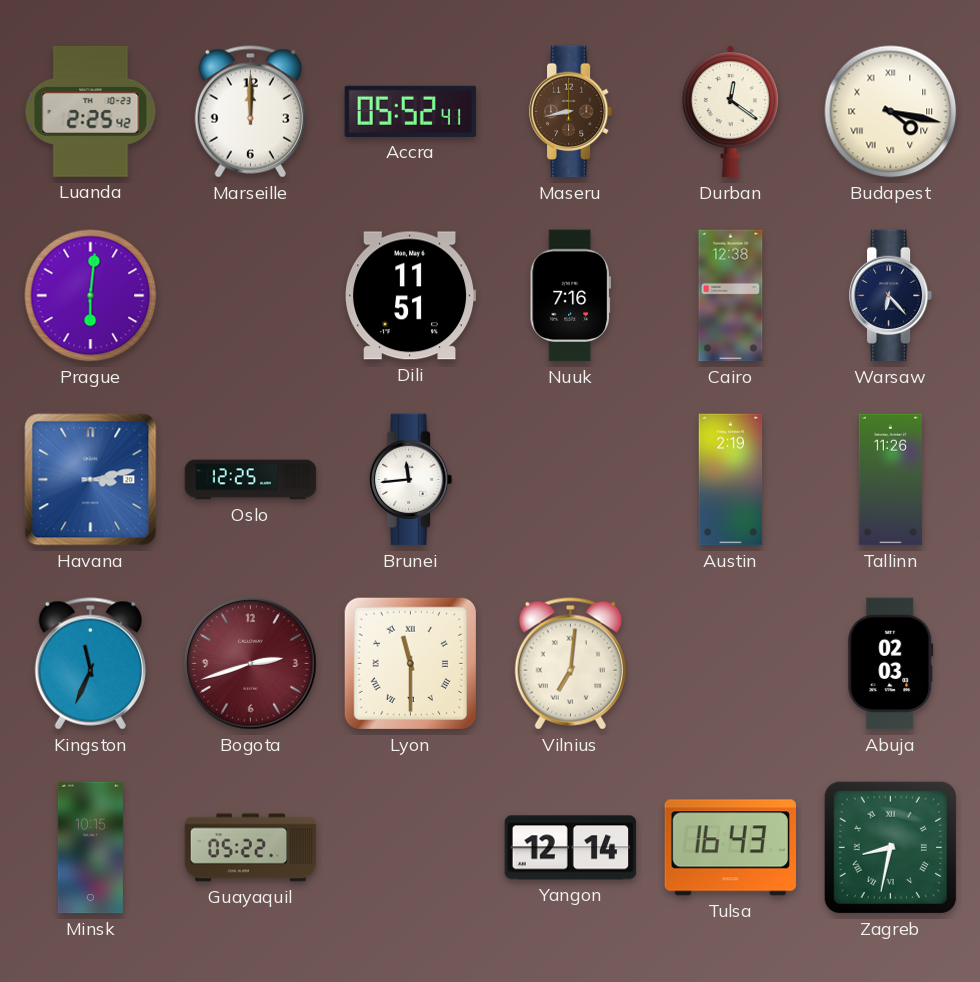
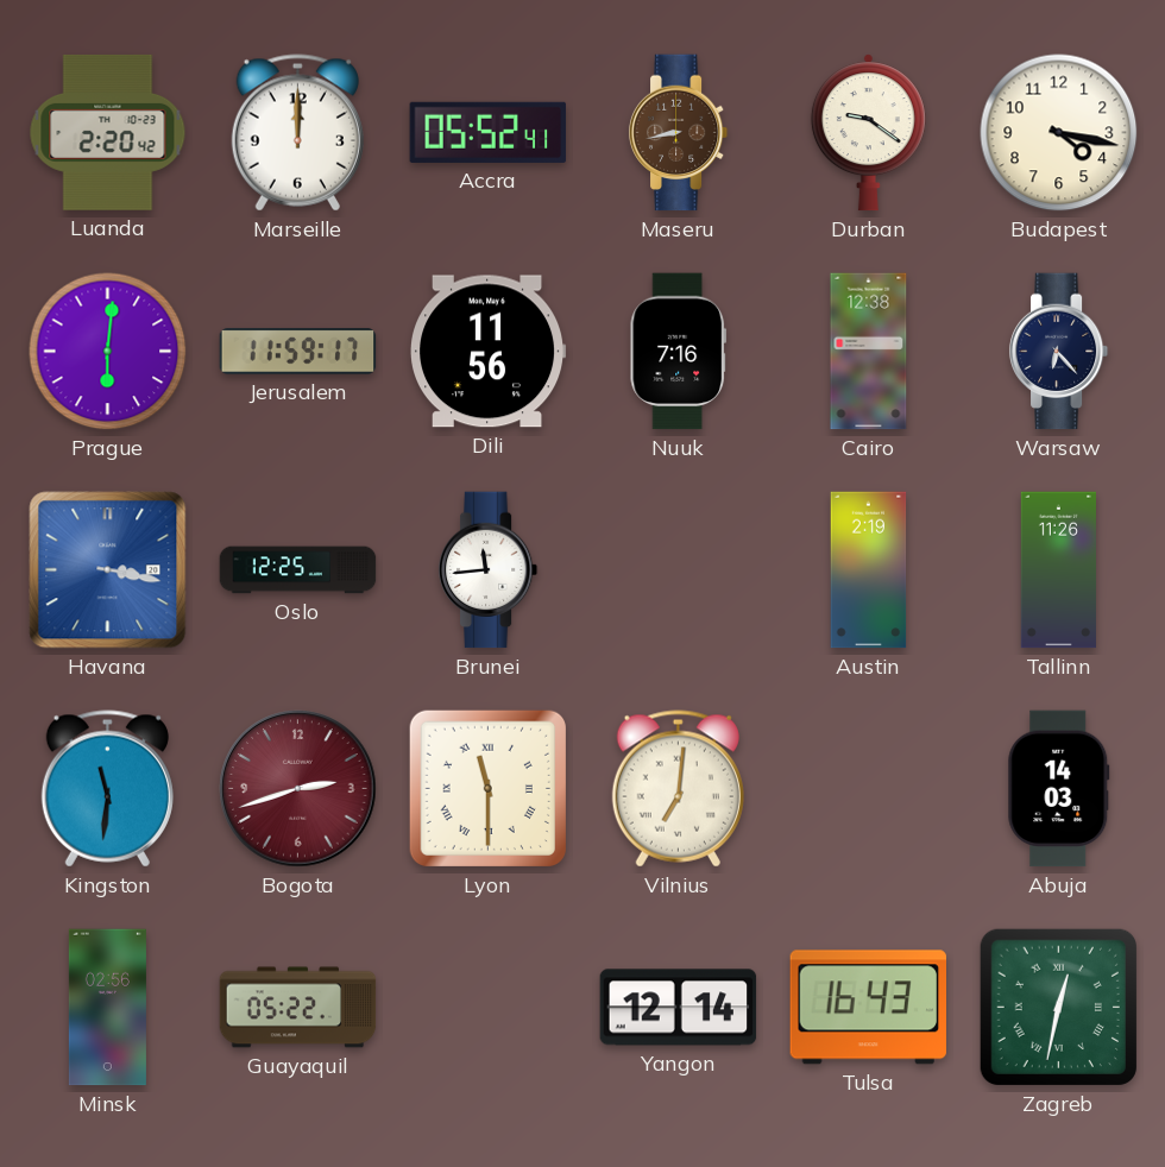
Luanda: 2:25 -> 2:20
Durban: 12:21 -> 9:21
Budapest numerals: Roman -> Arabic
Jerusalem: none -> 11:59
Dili: 11:51 -> 11:56
Havana: 3:13 -> 3:17
Kingston: 11:34 -> 11:31
Abuja: 02:03 -> 14:03
Minsk: 10:15 -> 02:56
Zagreb: 8:32 -> 12:32
